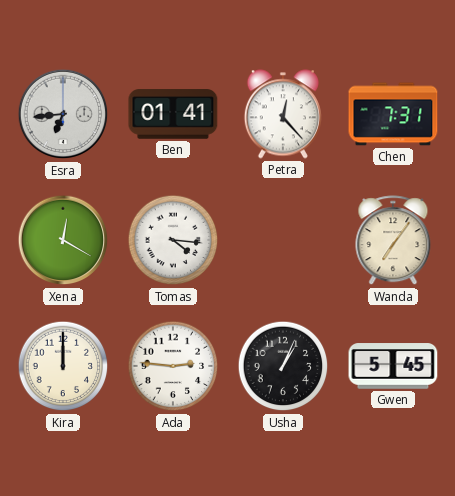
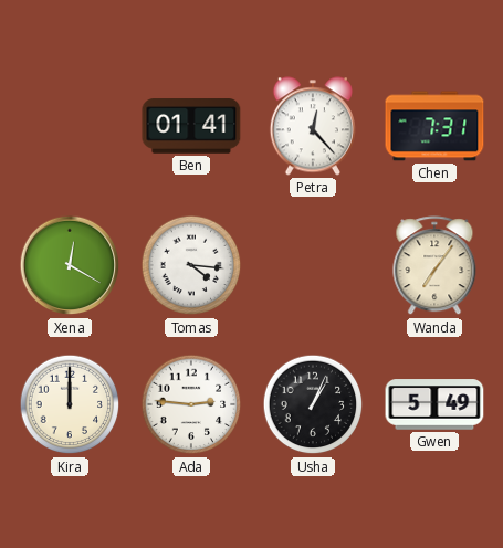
Esra: 6:44 -> none
Gwen: 5:45 -> 5:49
